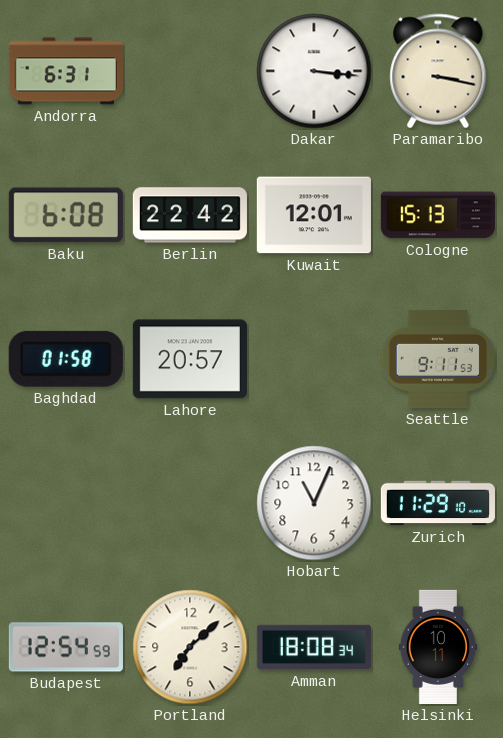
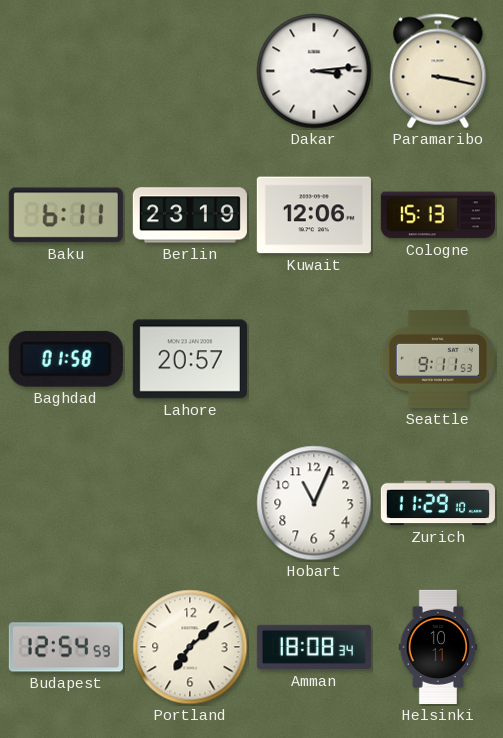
Andorra: 6:31 -> none
Dakar: 3:16 -> 3:14
Baku: 6:08 -> 6:11
Berlin: 22:42 -> 23:19
Kuwait: 12:01 -> 12:06
